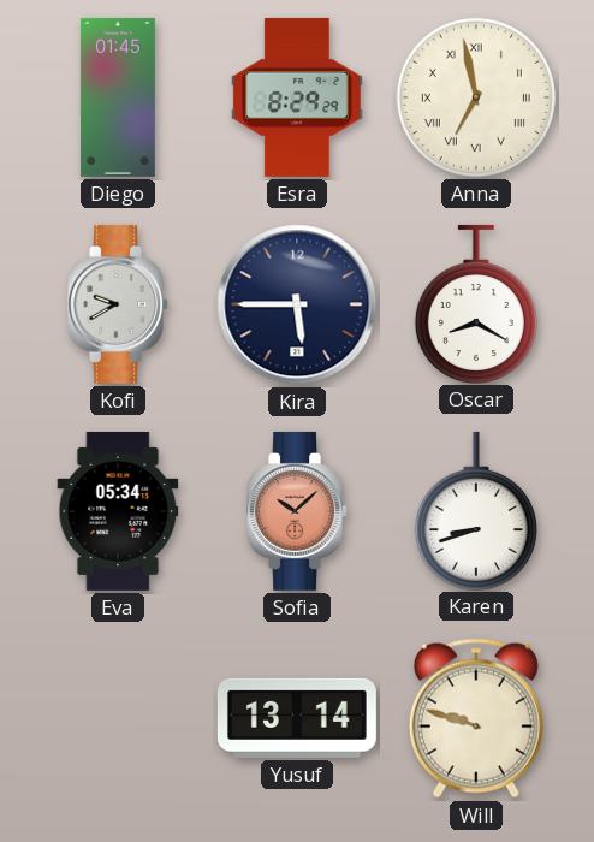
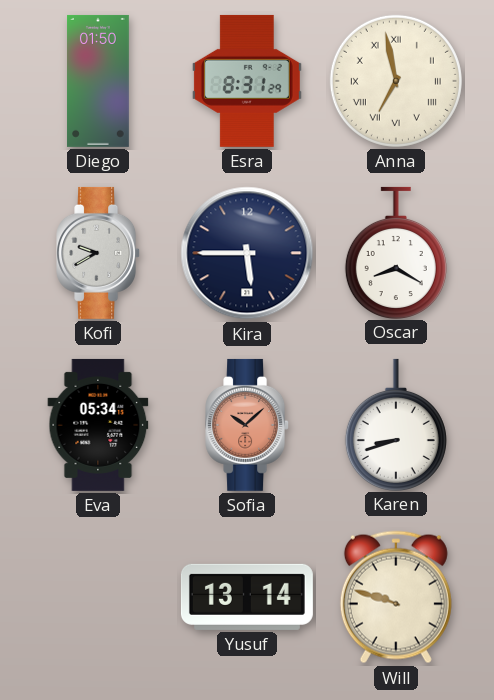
Diego: 01:45 -> 01:50
Esra: 8:29 -> 8:31
